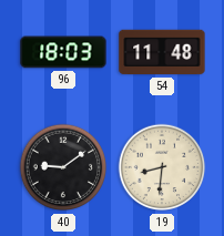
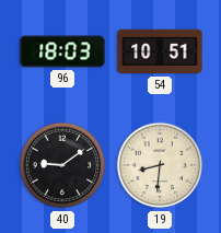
54: 11:48 -> 10:51
